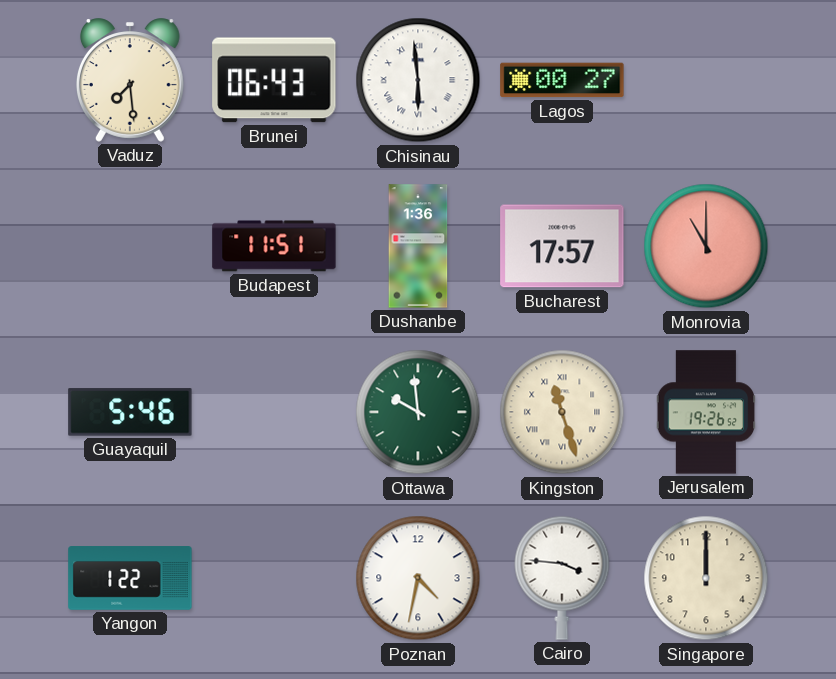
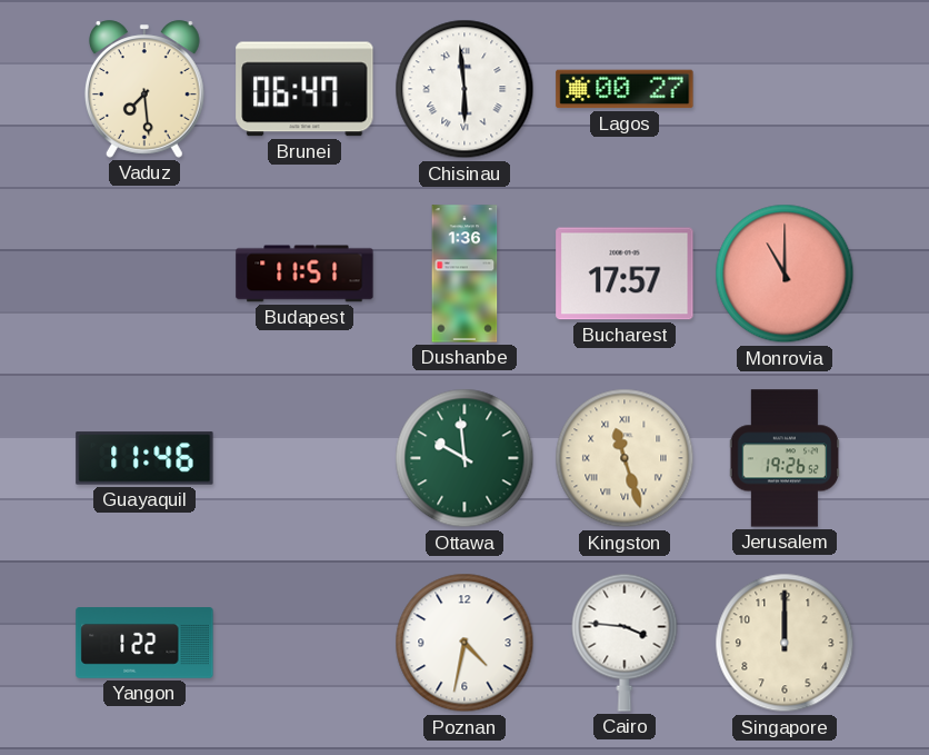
Brunei: 06:43 -> 06:47
Guayaquil: 5:46 -> 11:46
